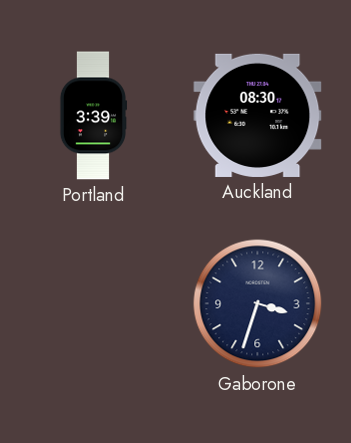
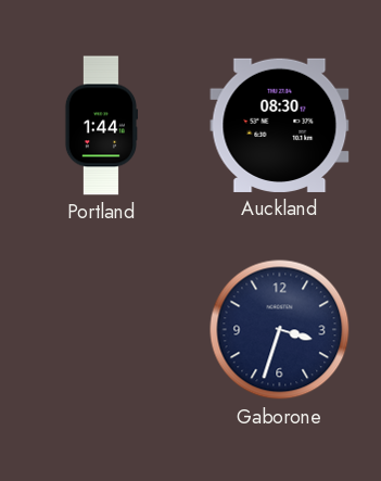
Portland: 3:39 -> 1:44
